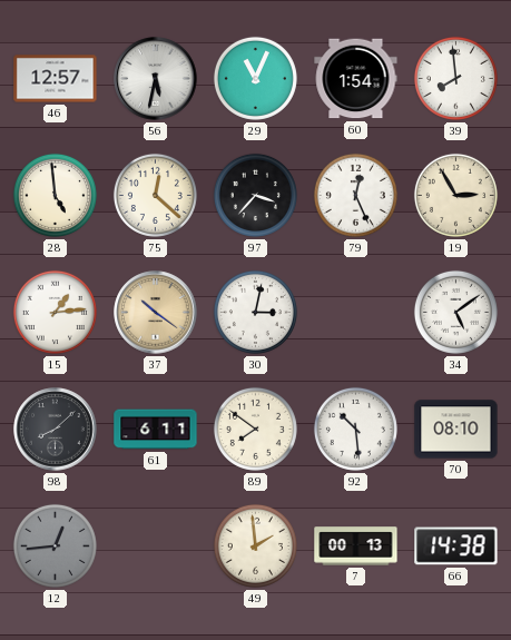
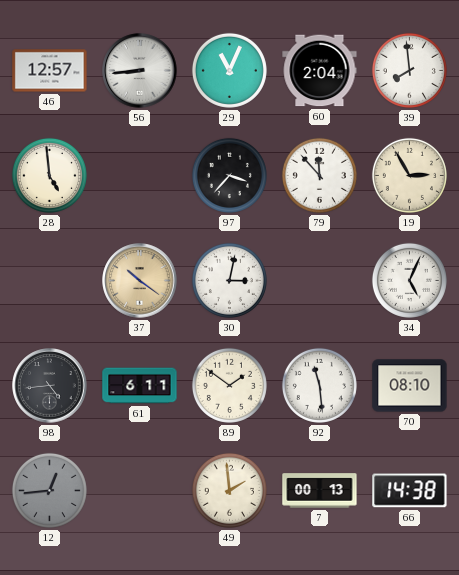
56: 5:32 -> 8:44
60: 1:54 -> 2:04
75: 12:22 -> none
79: 12:26 -> 11:53
15: 1:14 -> none
34: 5:09 -> 5:04
98: 8:08 -> 4:44
89: 7:51 -> 1:51
92: 10:29 -> 11:29
